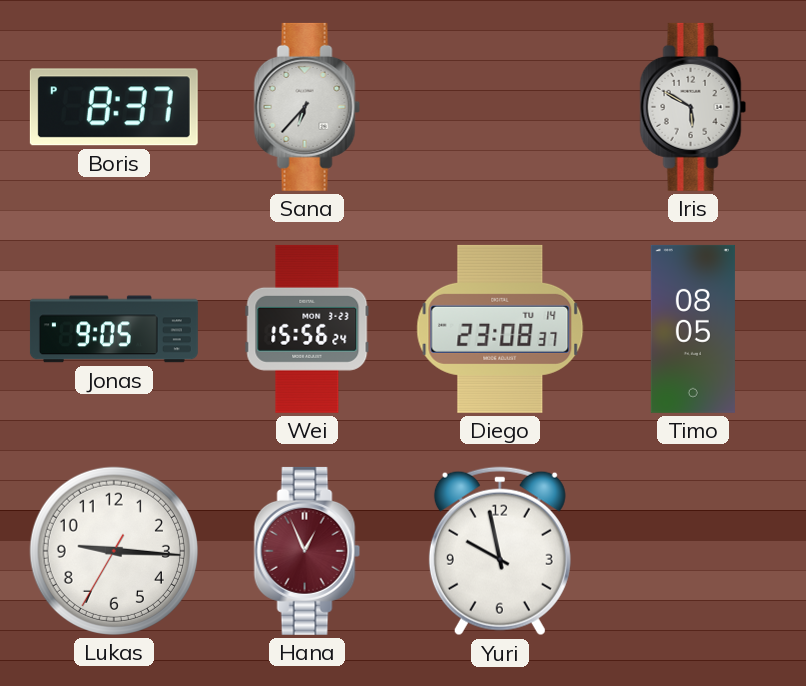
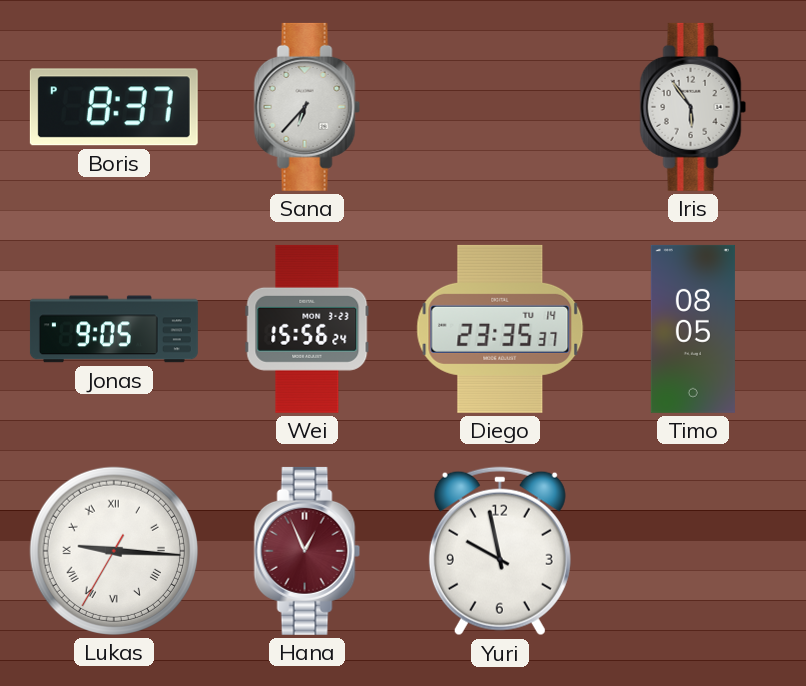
Iris: 5:50 -> 5:54
Diego: 23:08 -> 23:35
Lukas numerals: Arabic -> Roman
